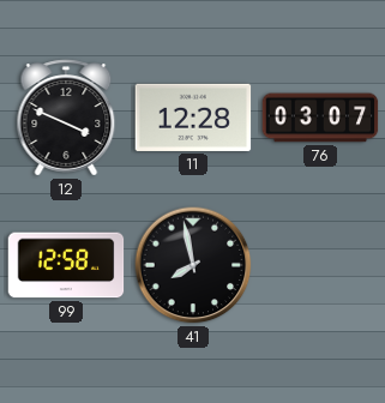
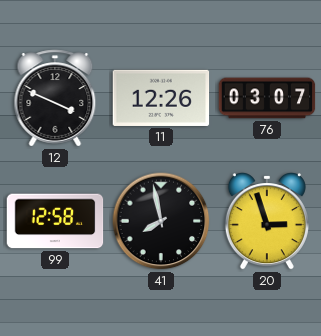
11: 12:28 -> 12:26
20: none -> 2:57
